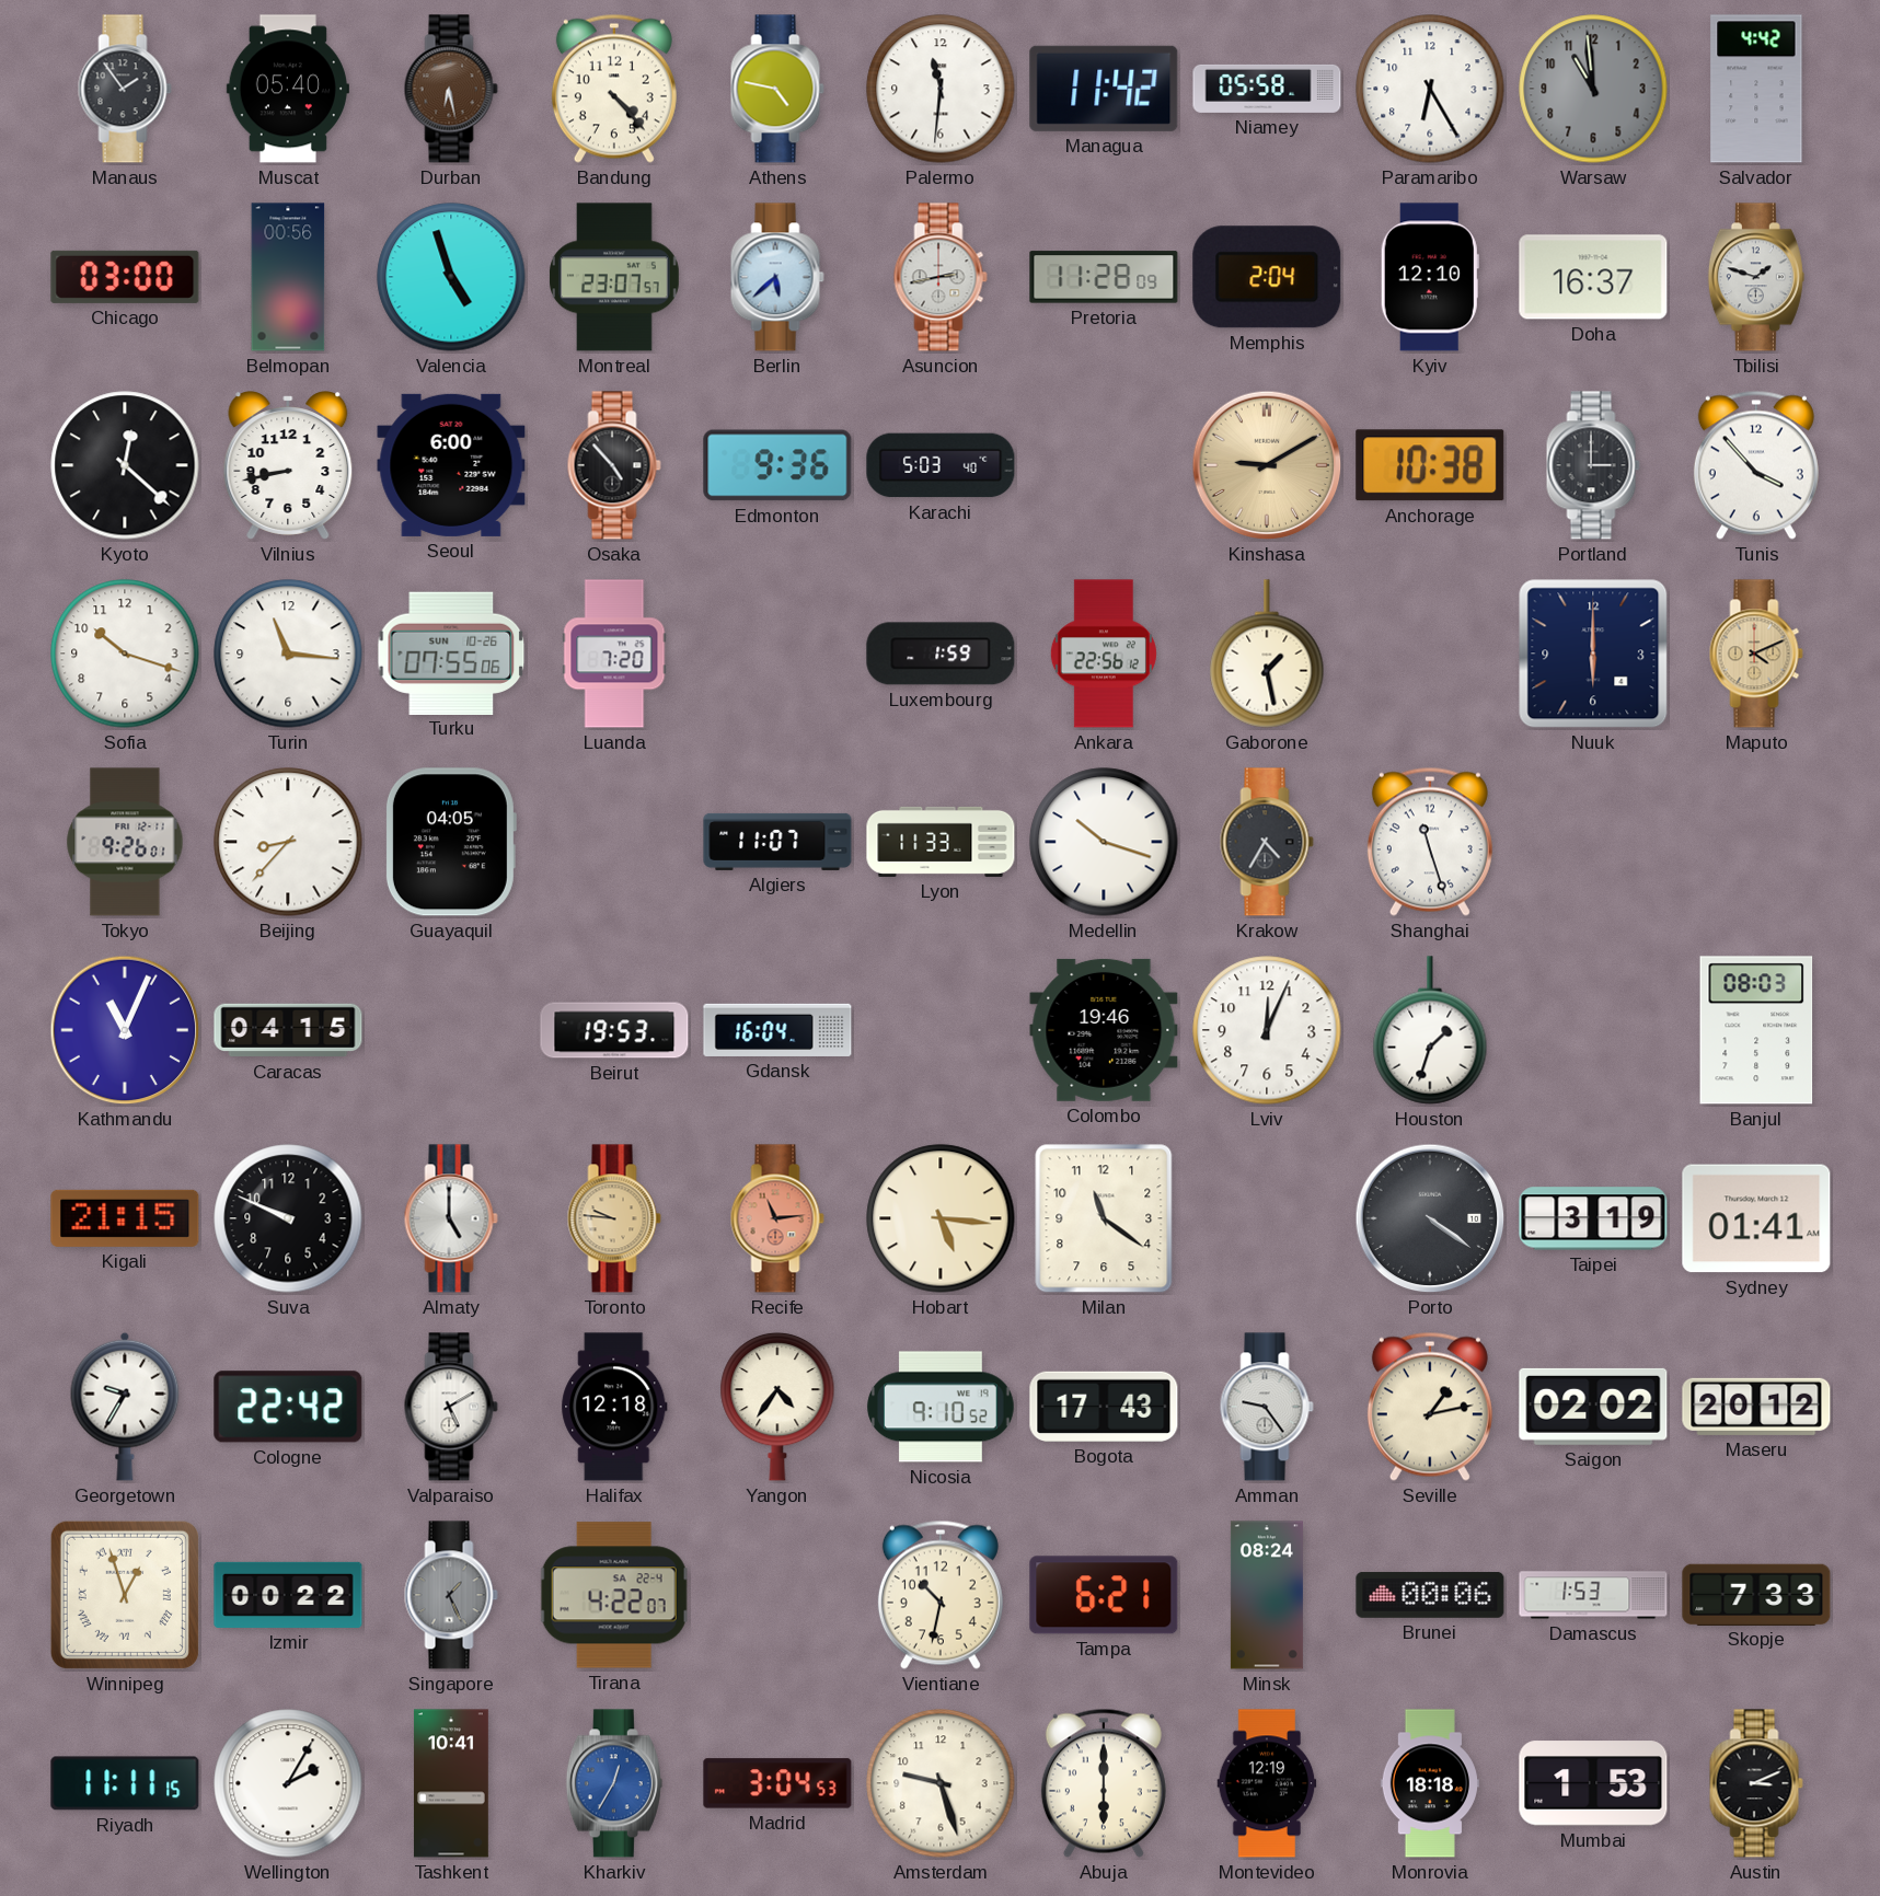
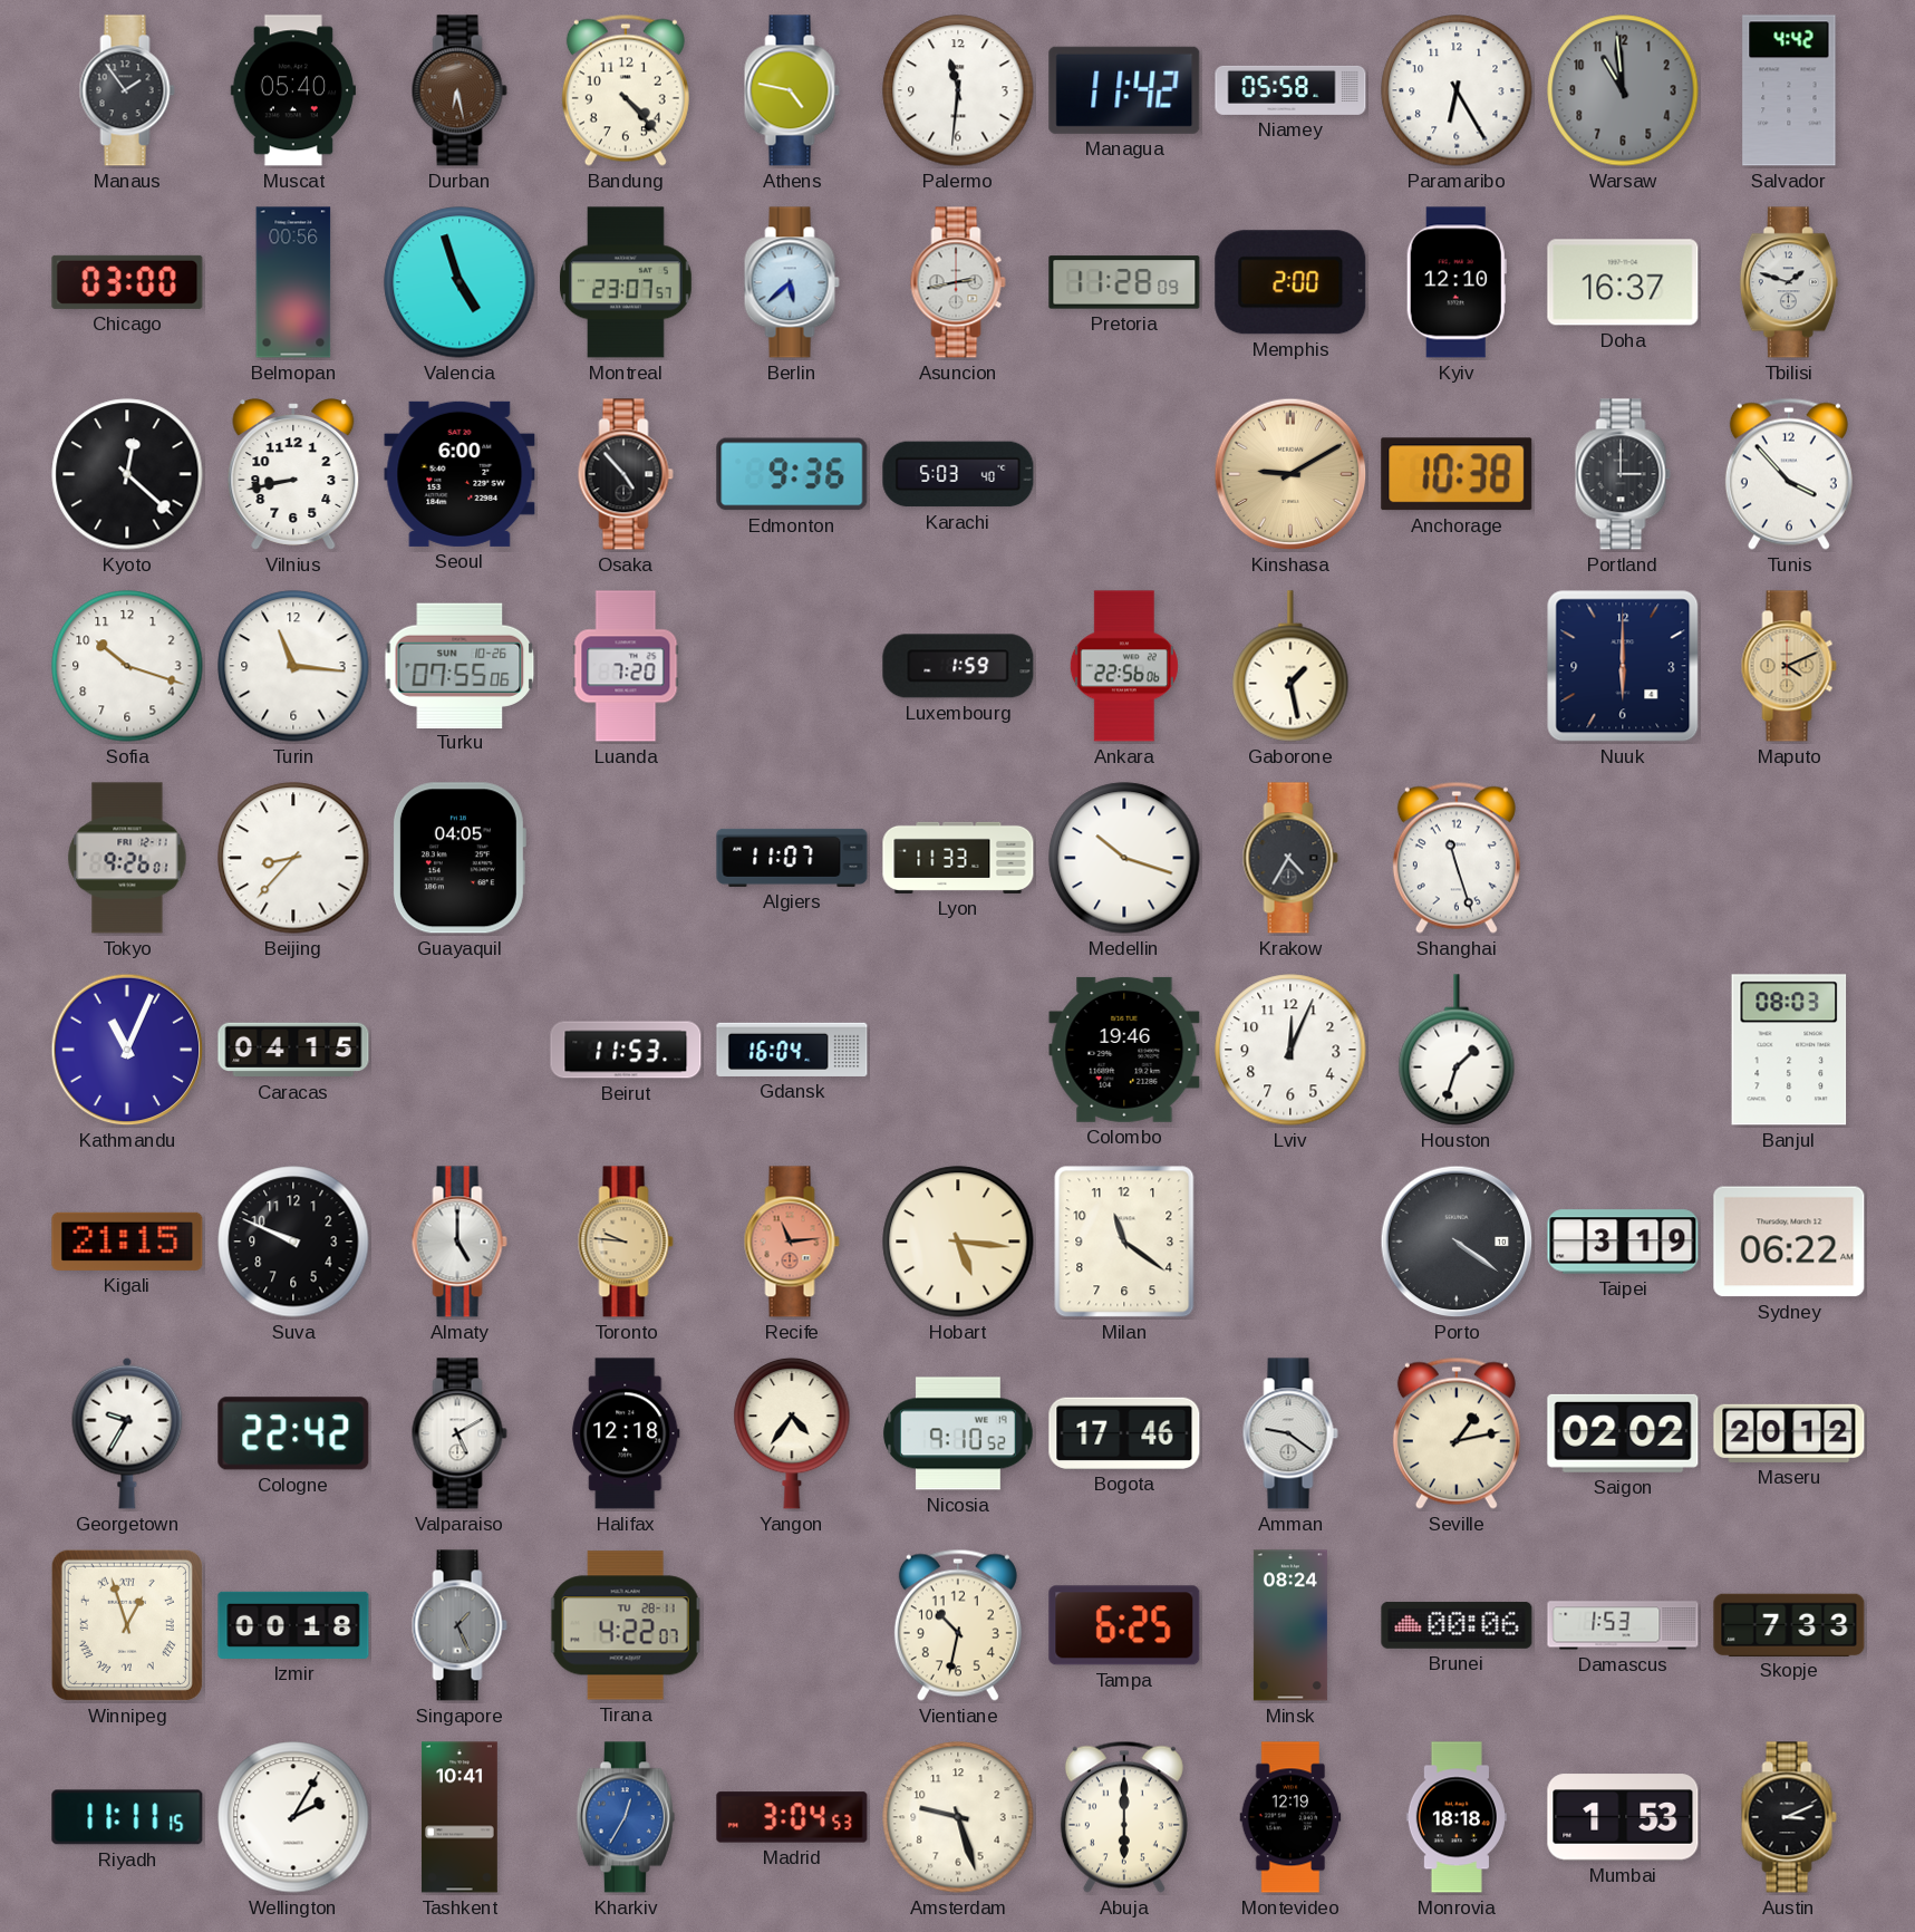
Memphis: 2:04 -> 2:00
Ankara: 22:56:12 -> 22:56:06
Beirut: 19:53 -> 11:53
Sydney: 01:41 -> 06:22
Bogota: 17:43 -> 17:46
Amman: 9:24 -> 9:21
Izmir: 00:22 -> 00:18
Tirana date: SA 22-4 -> TU 28-11
Tampa: 6:21 -> 6:25
